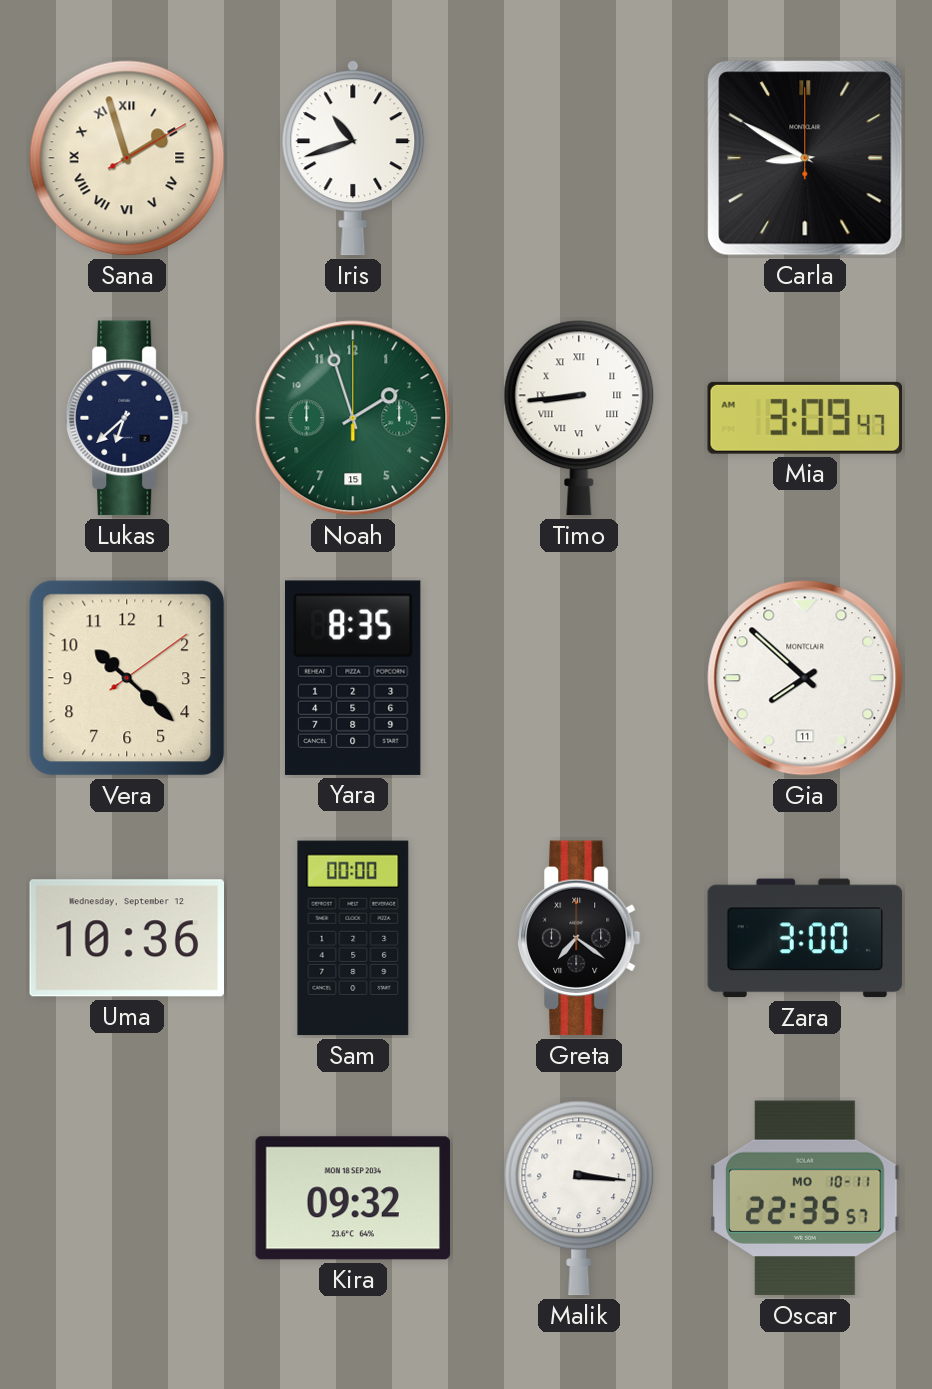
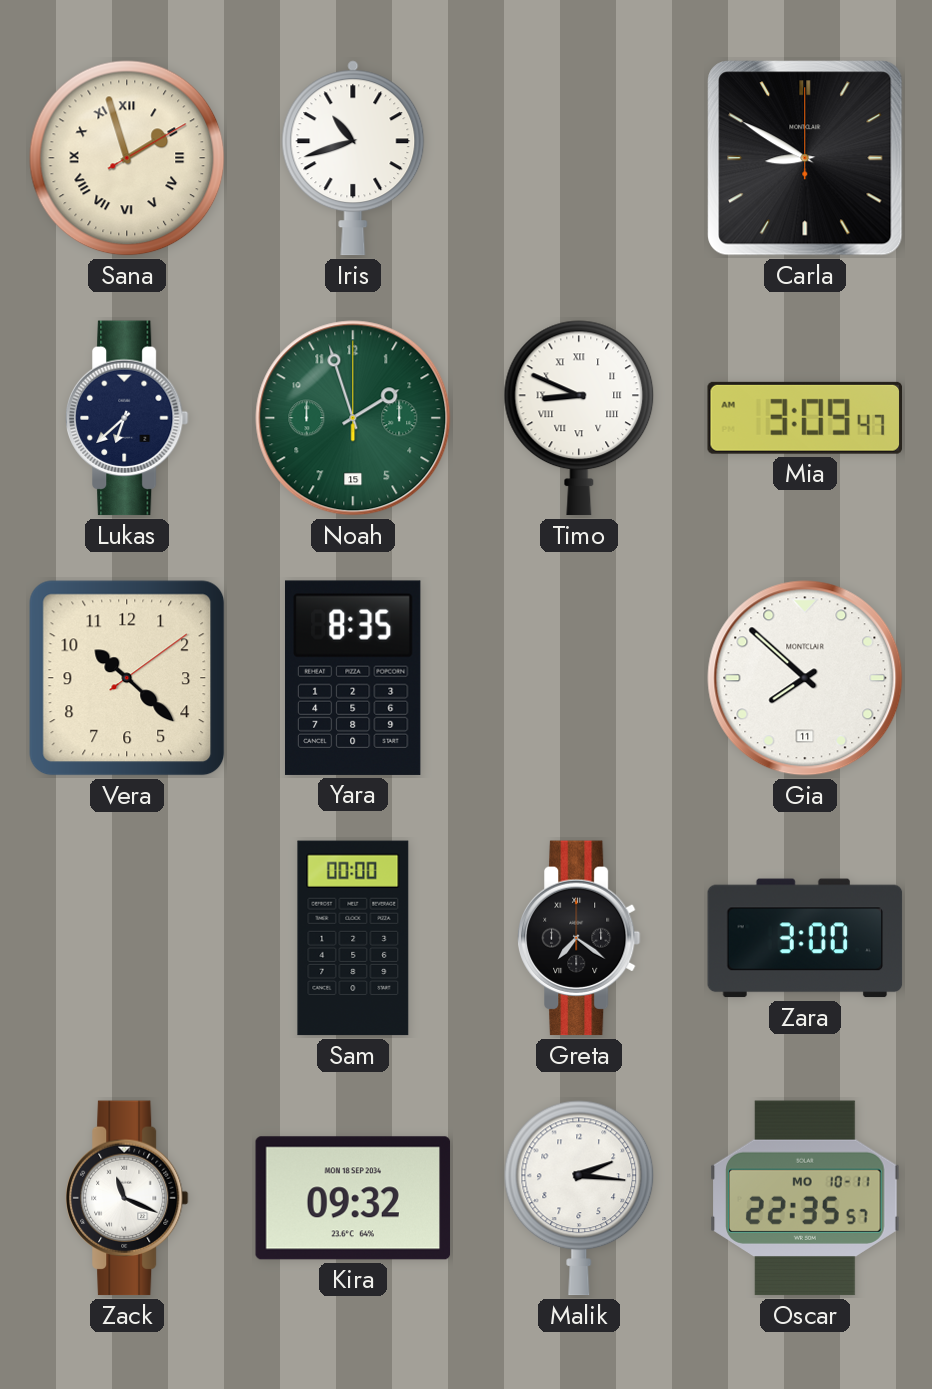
Timo: 8:44 -> 8:49
Uma: 10:36 -> none
Zack: none -> 11:19
Malik: 3:16 -> 2:16
